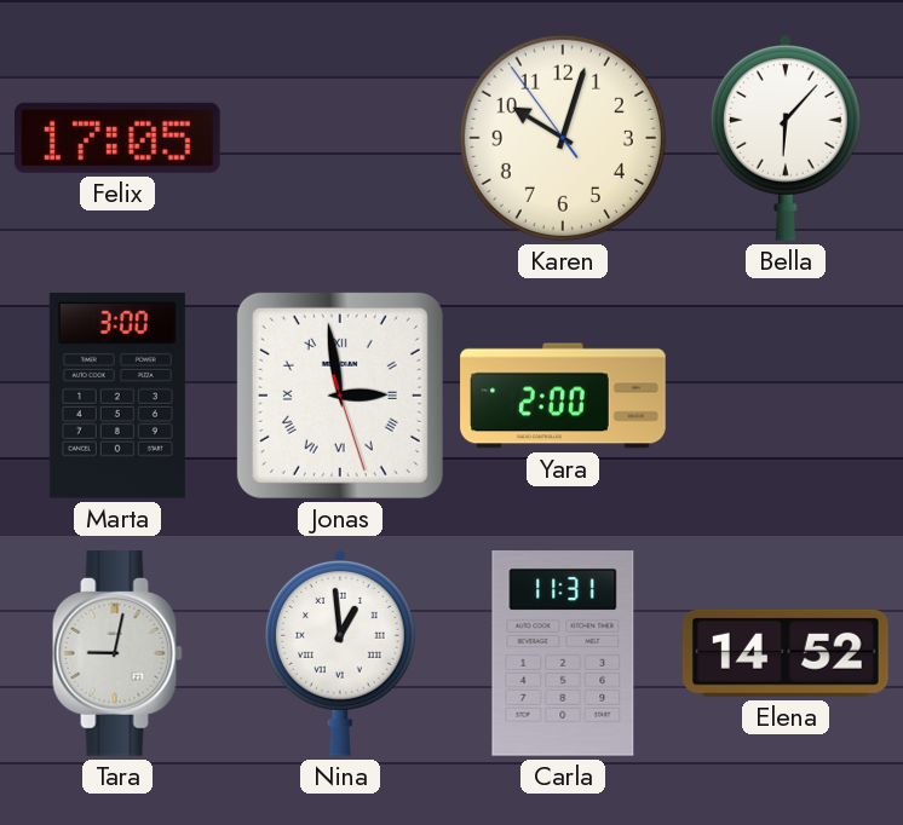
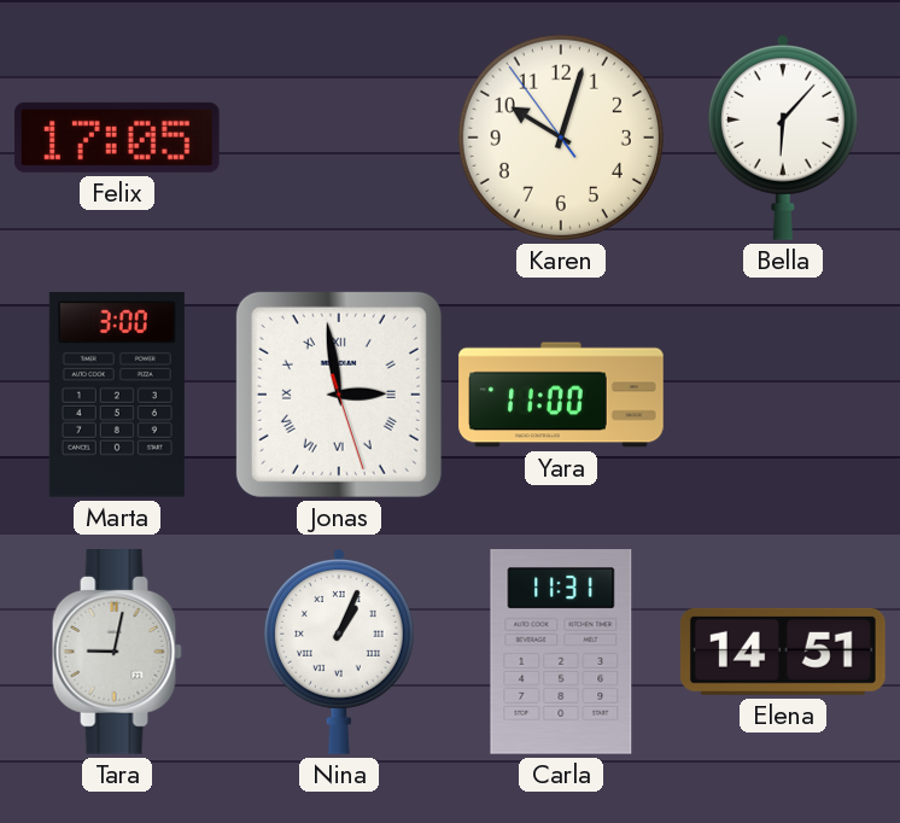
Yara: 2:00 -> 11:00
Nina: 12:59 -> 1:04
Elena: 14:52 -> 14:51
